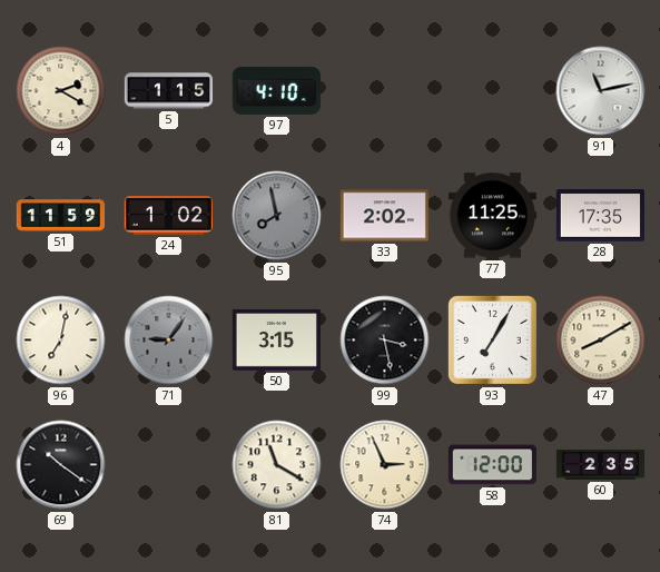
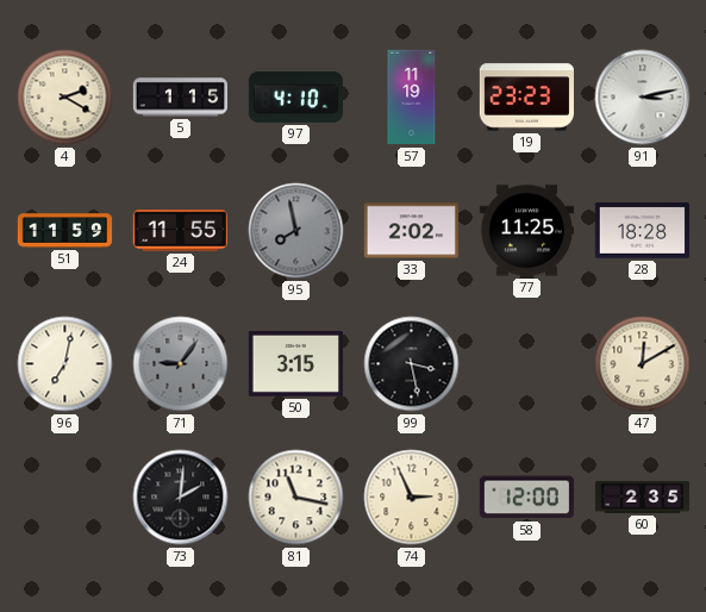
57: none -> 11:19
19: none -> 23:23
91: 11:13 -> 3:13
24: 1:02 -> 11:55
28: 17:35 -> 18:28
93: 7:05 -> none
47: 8:10 -> 12:10
69: 10:21 -> none
73: none -> 2:01
81: 11:20 -> 11:17
